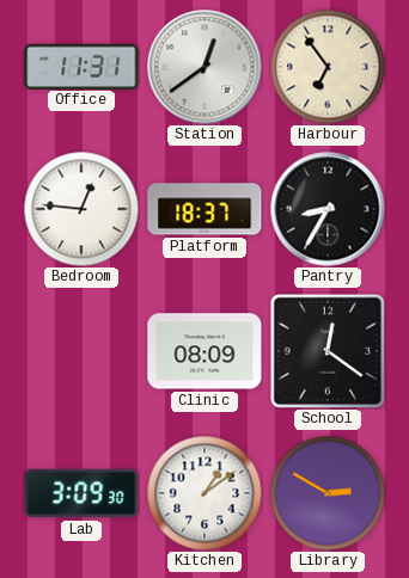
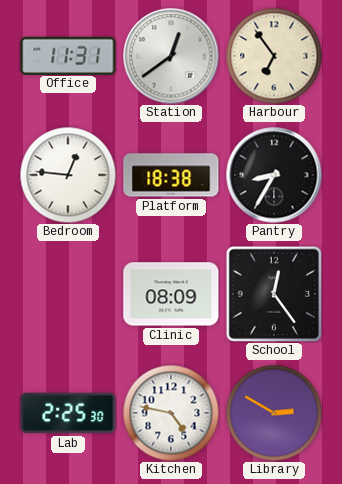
Platform: 18:37 -> 18:38
School: 12:21 -> 12:24
Lab: 3:09 -> 2:25
Kitchen: 1:09 -> 4:47
